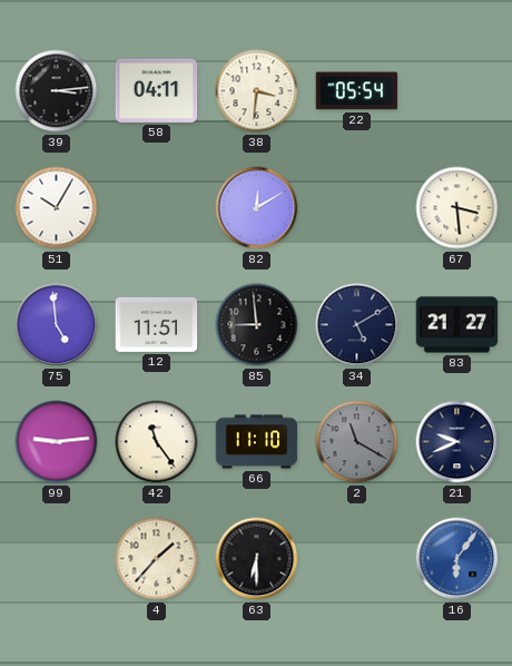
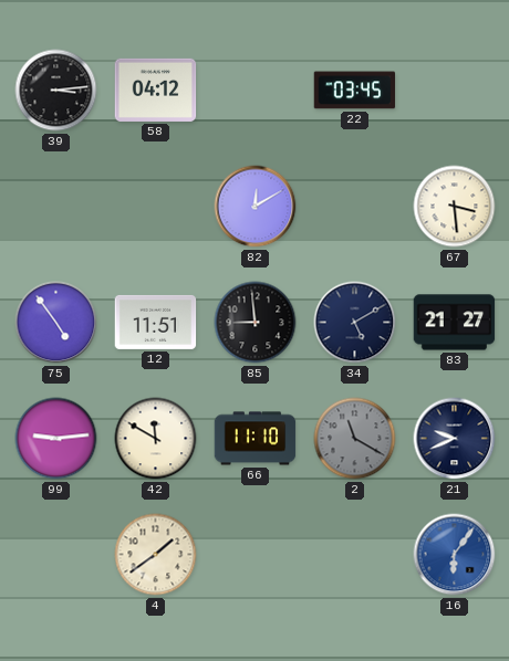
58: 04:11 -> 04:12
38: 3:31 -> none
22: 05:54 -> 03:45
51: 10:05 -> none
75: 4:59 -> 4:54
42: 11:24 -> 11:50
4: 1:37 -> 1:39
63: 6:30 -> none
